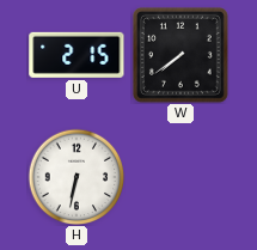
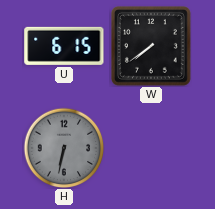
U: 2:15 -> 6:15
H dial: white -> grey
